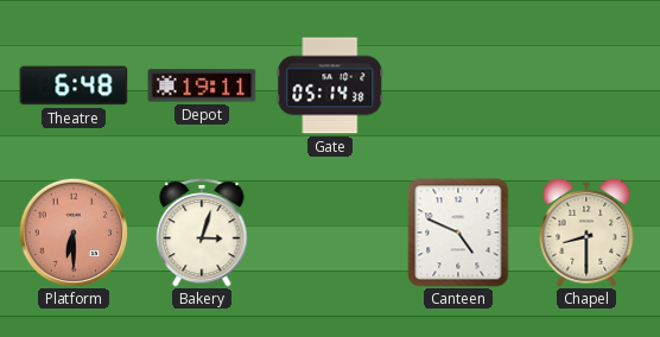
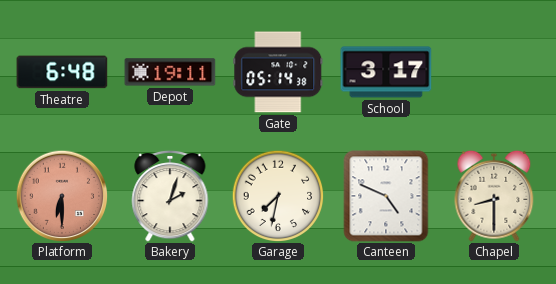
School: none -> 3:17
Bakery: 3:03 -> 2:03
Garage: none -> 7:32
